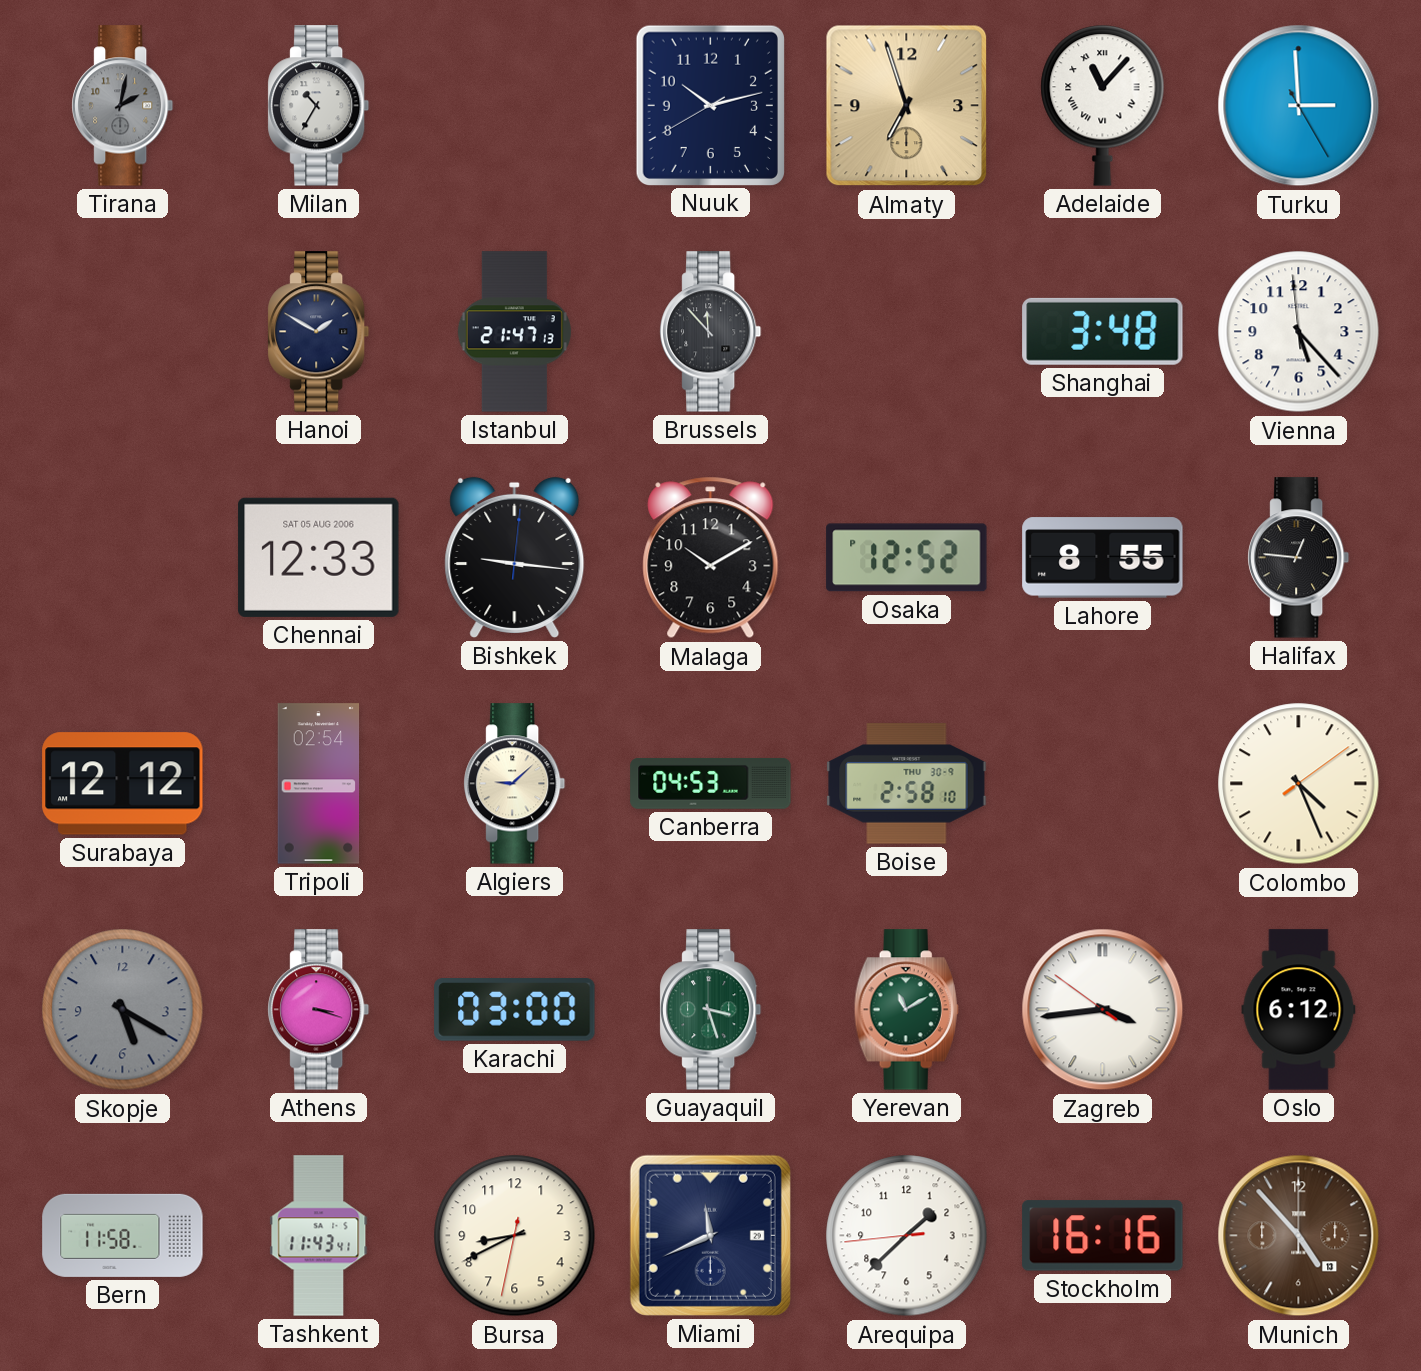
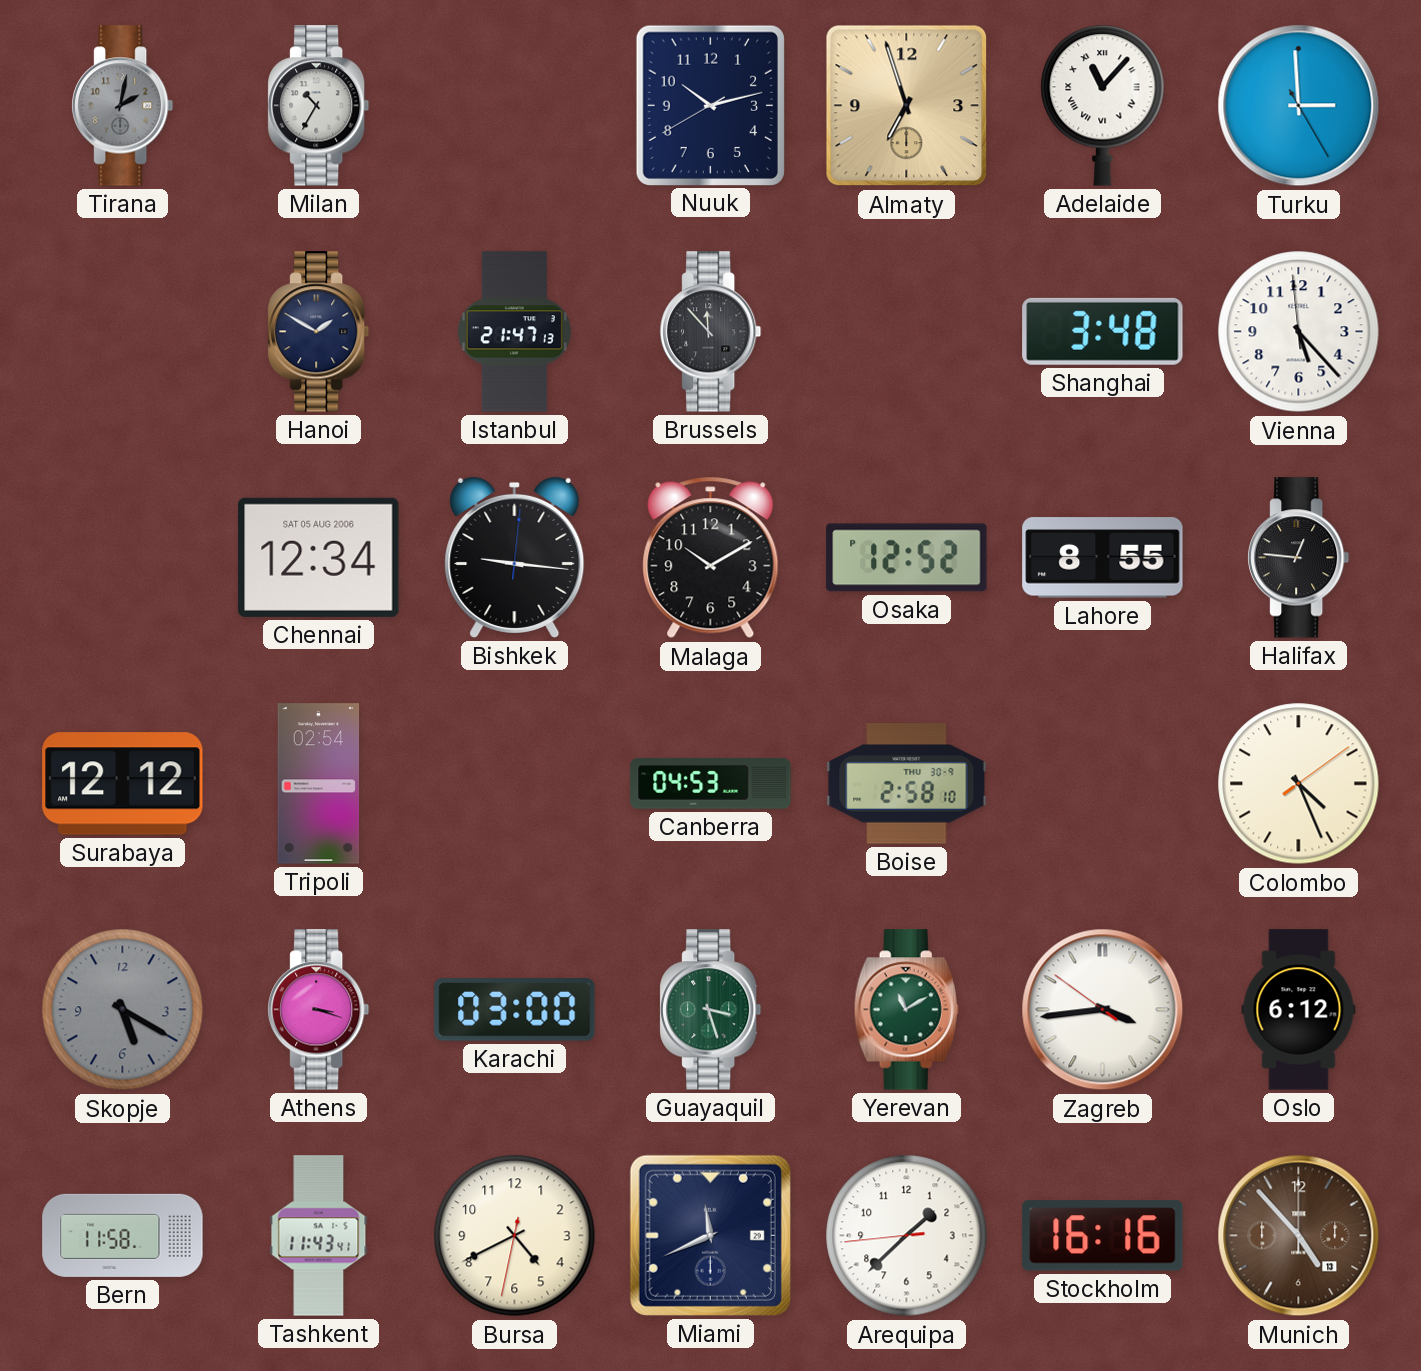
Chennai: 12:33 -> 12:34
Algiers: 9:08 -> none
Bursa: 8:40 -> 4:40
